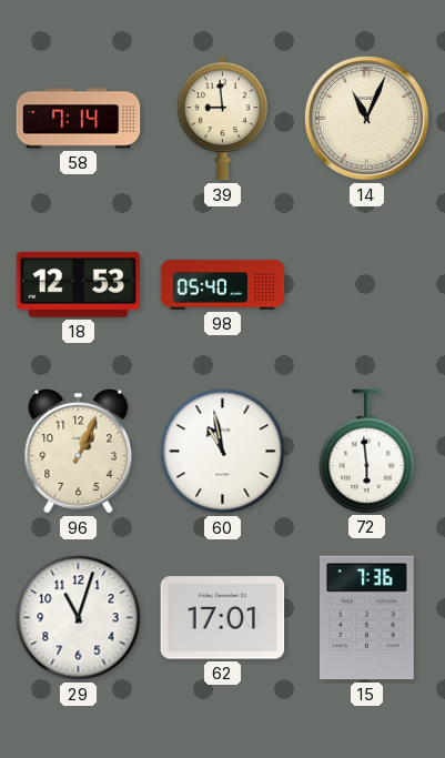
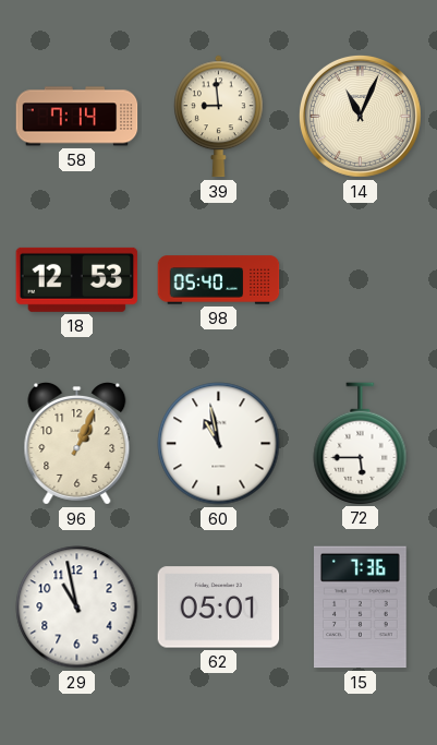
72: 5:59 -> 5:45
29: 11:03 -> 10:58
62: 17:01 -> 05:01
